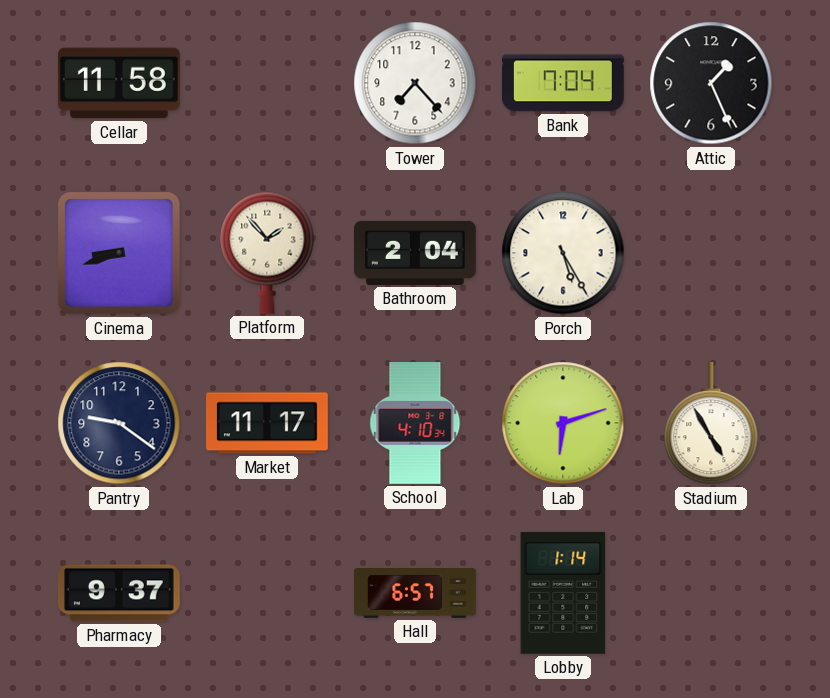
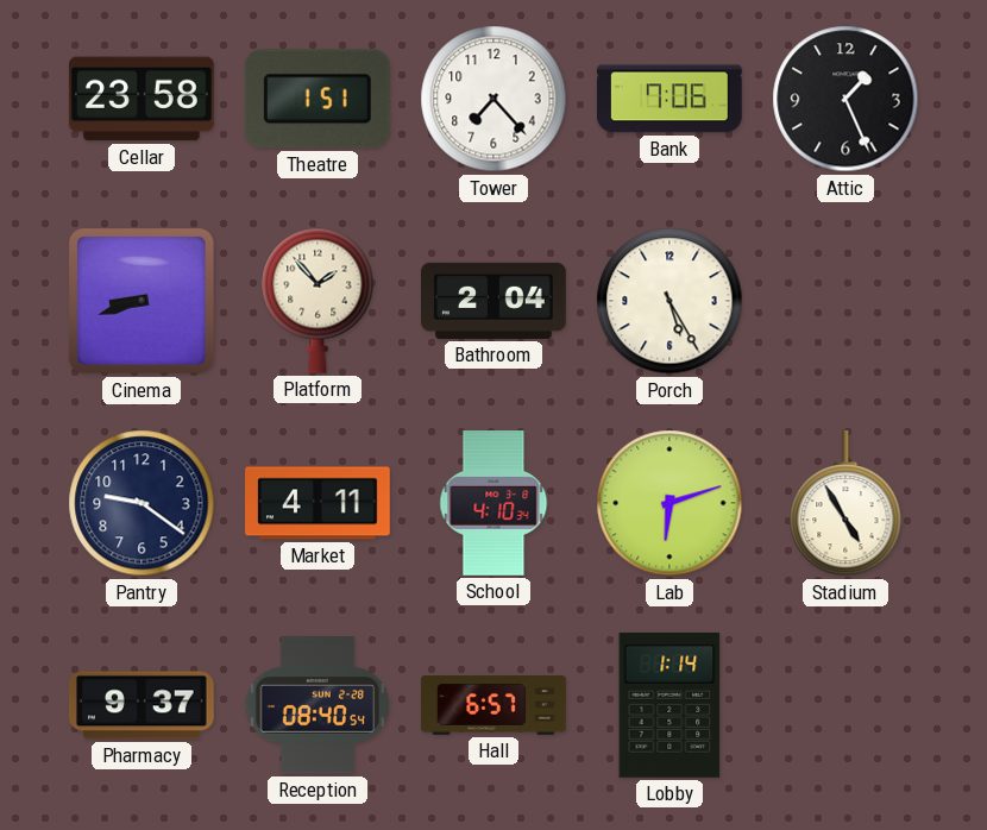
Cellar: 11:58 -> 23:58
Theatre: none -> 1:51
Bank: 7:04 -> 7:06
Market: 11:17 -> 4:11
Reception: none -> 08:40
